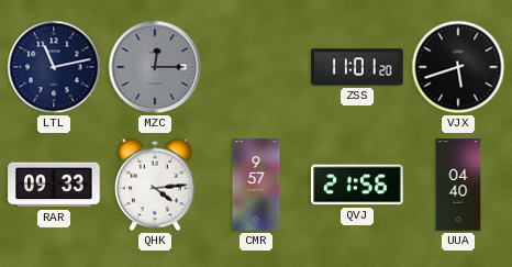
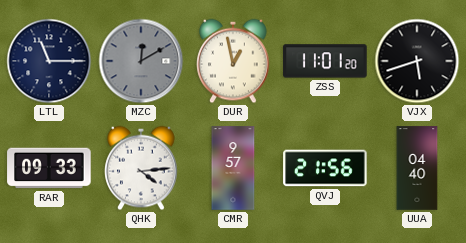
LTL: 11:13 -> 11:15
MZC: 12:15 -> 12:10
DUR: none -> 12:58
